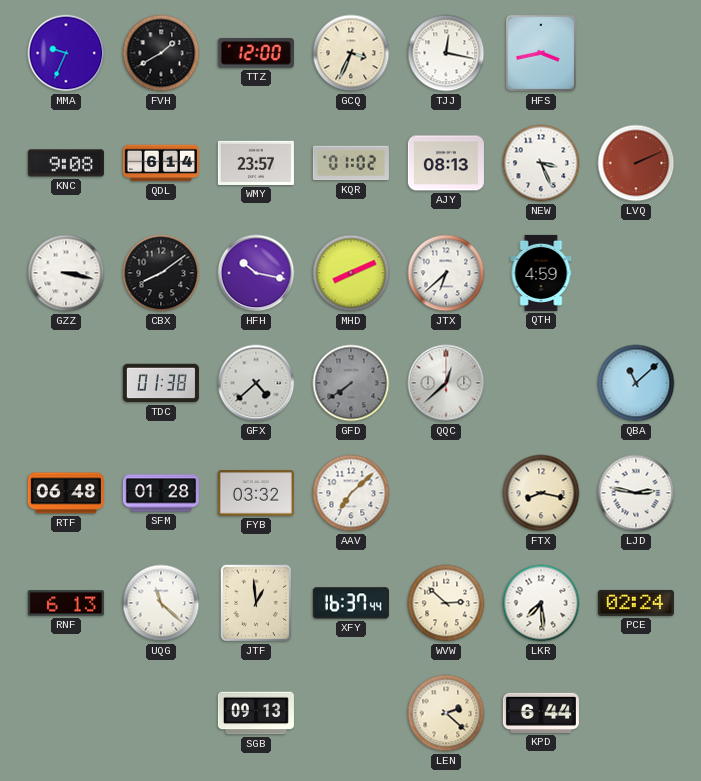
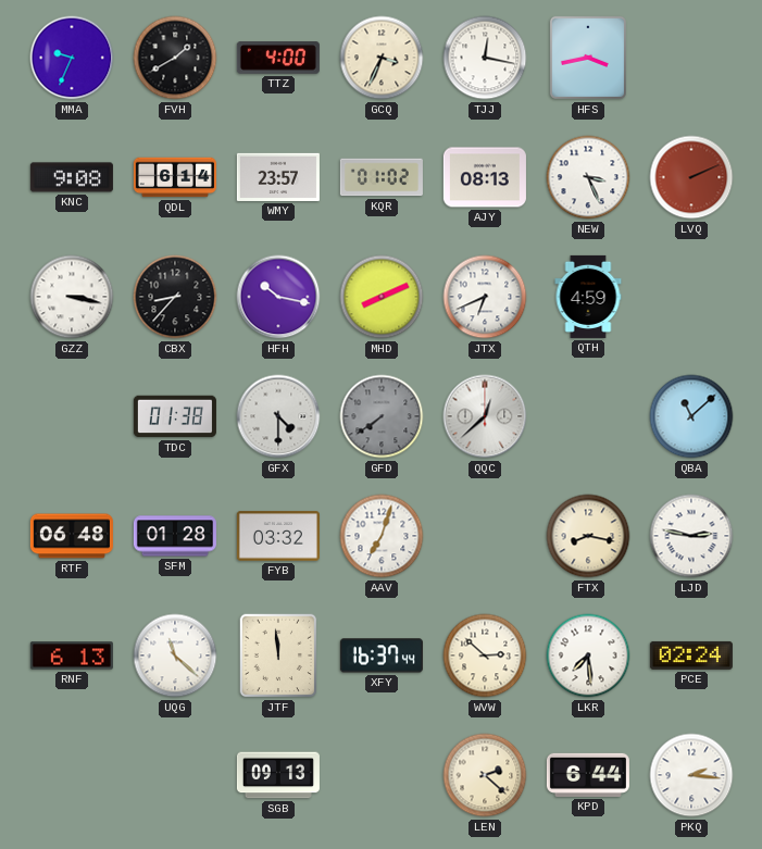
TTZ: 12:00 -> 4:00
CBX: 8:09 -> 8:37
JTX: 6:38 -> 6:41
GFX: 4:38 -> 4:30
AAV: 7:08 -> 7:03
JTF: 12:59 -> 11:59
PKQ: none -> 2:16
